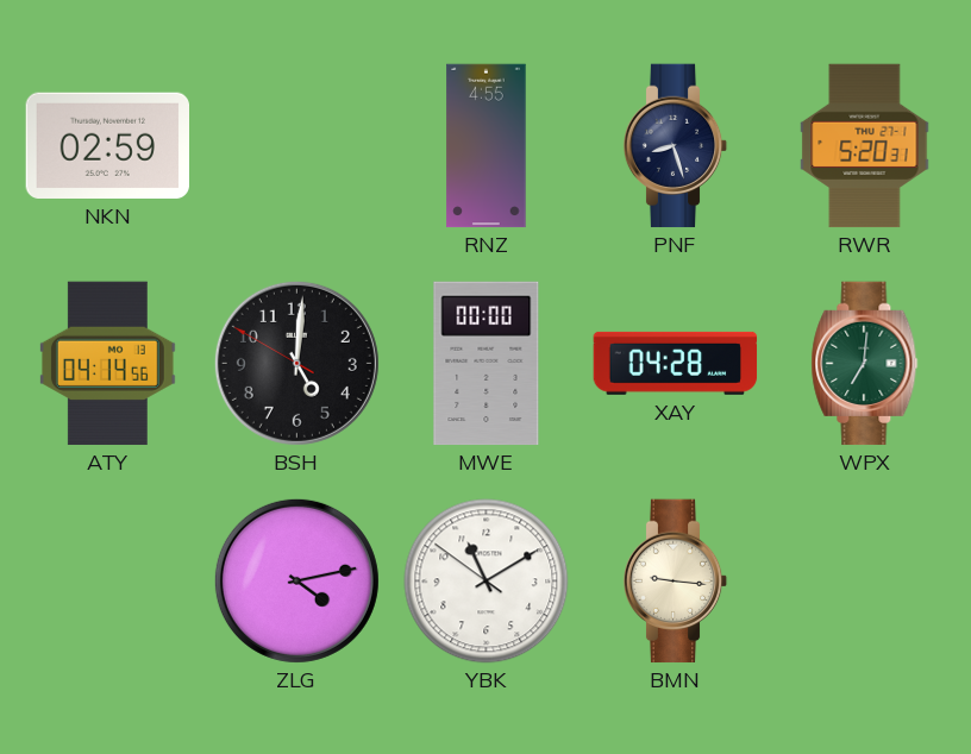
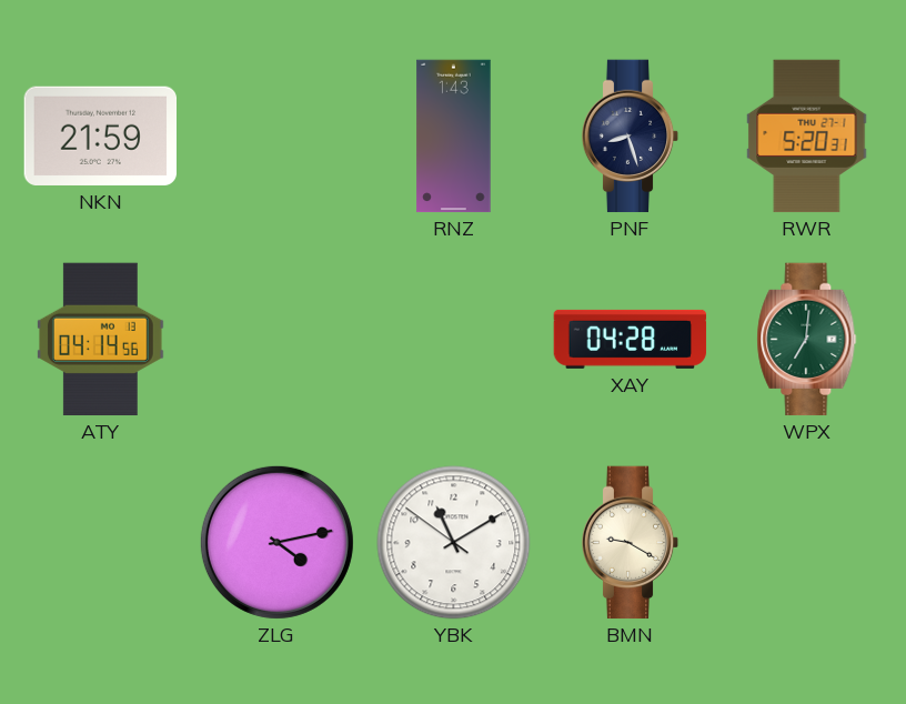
NKN: 02:59 -> 21:59
RNZ: 4:55 -> 1:43
BSH: 5:00 -> none
MWE: 00:00 -> none
BMN: 9:16 -> 9:20
